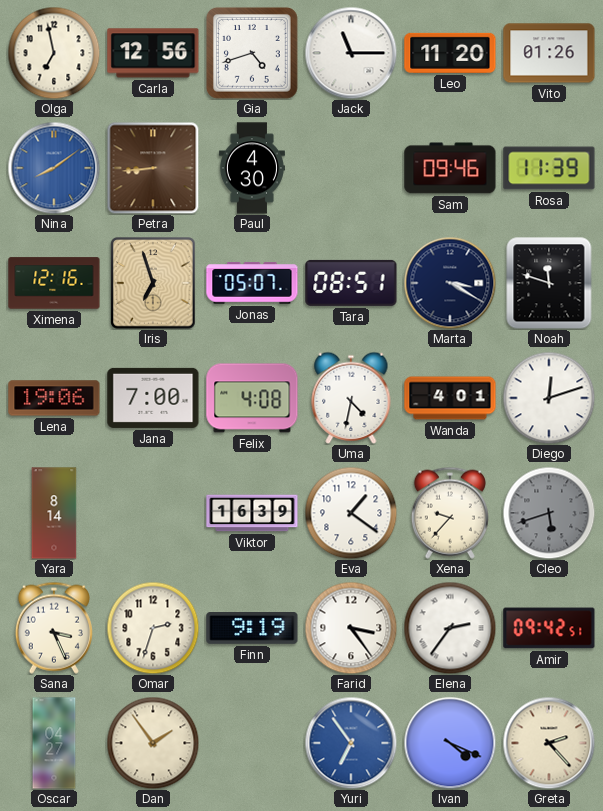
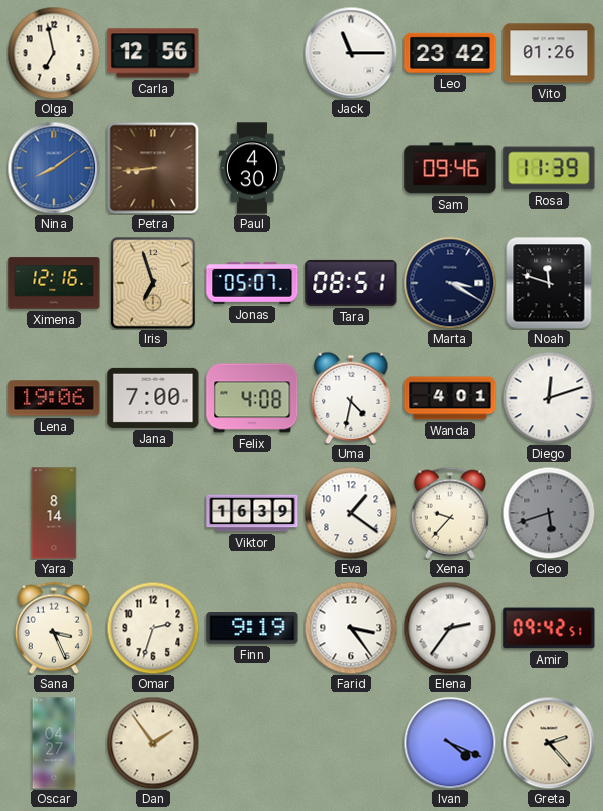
Gia: 4:42 -> none
Leo: 11:20 -> 23:42
Yuri: 6:54 -> none
